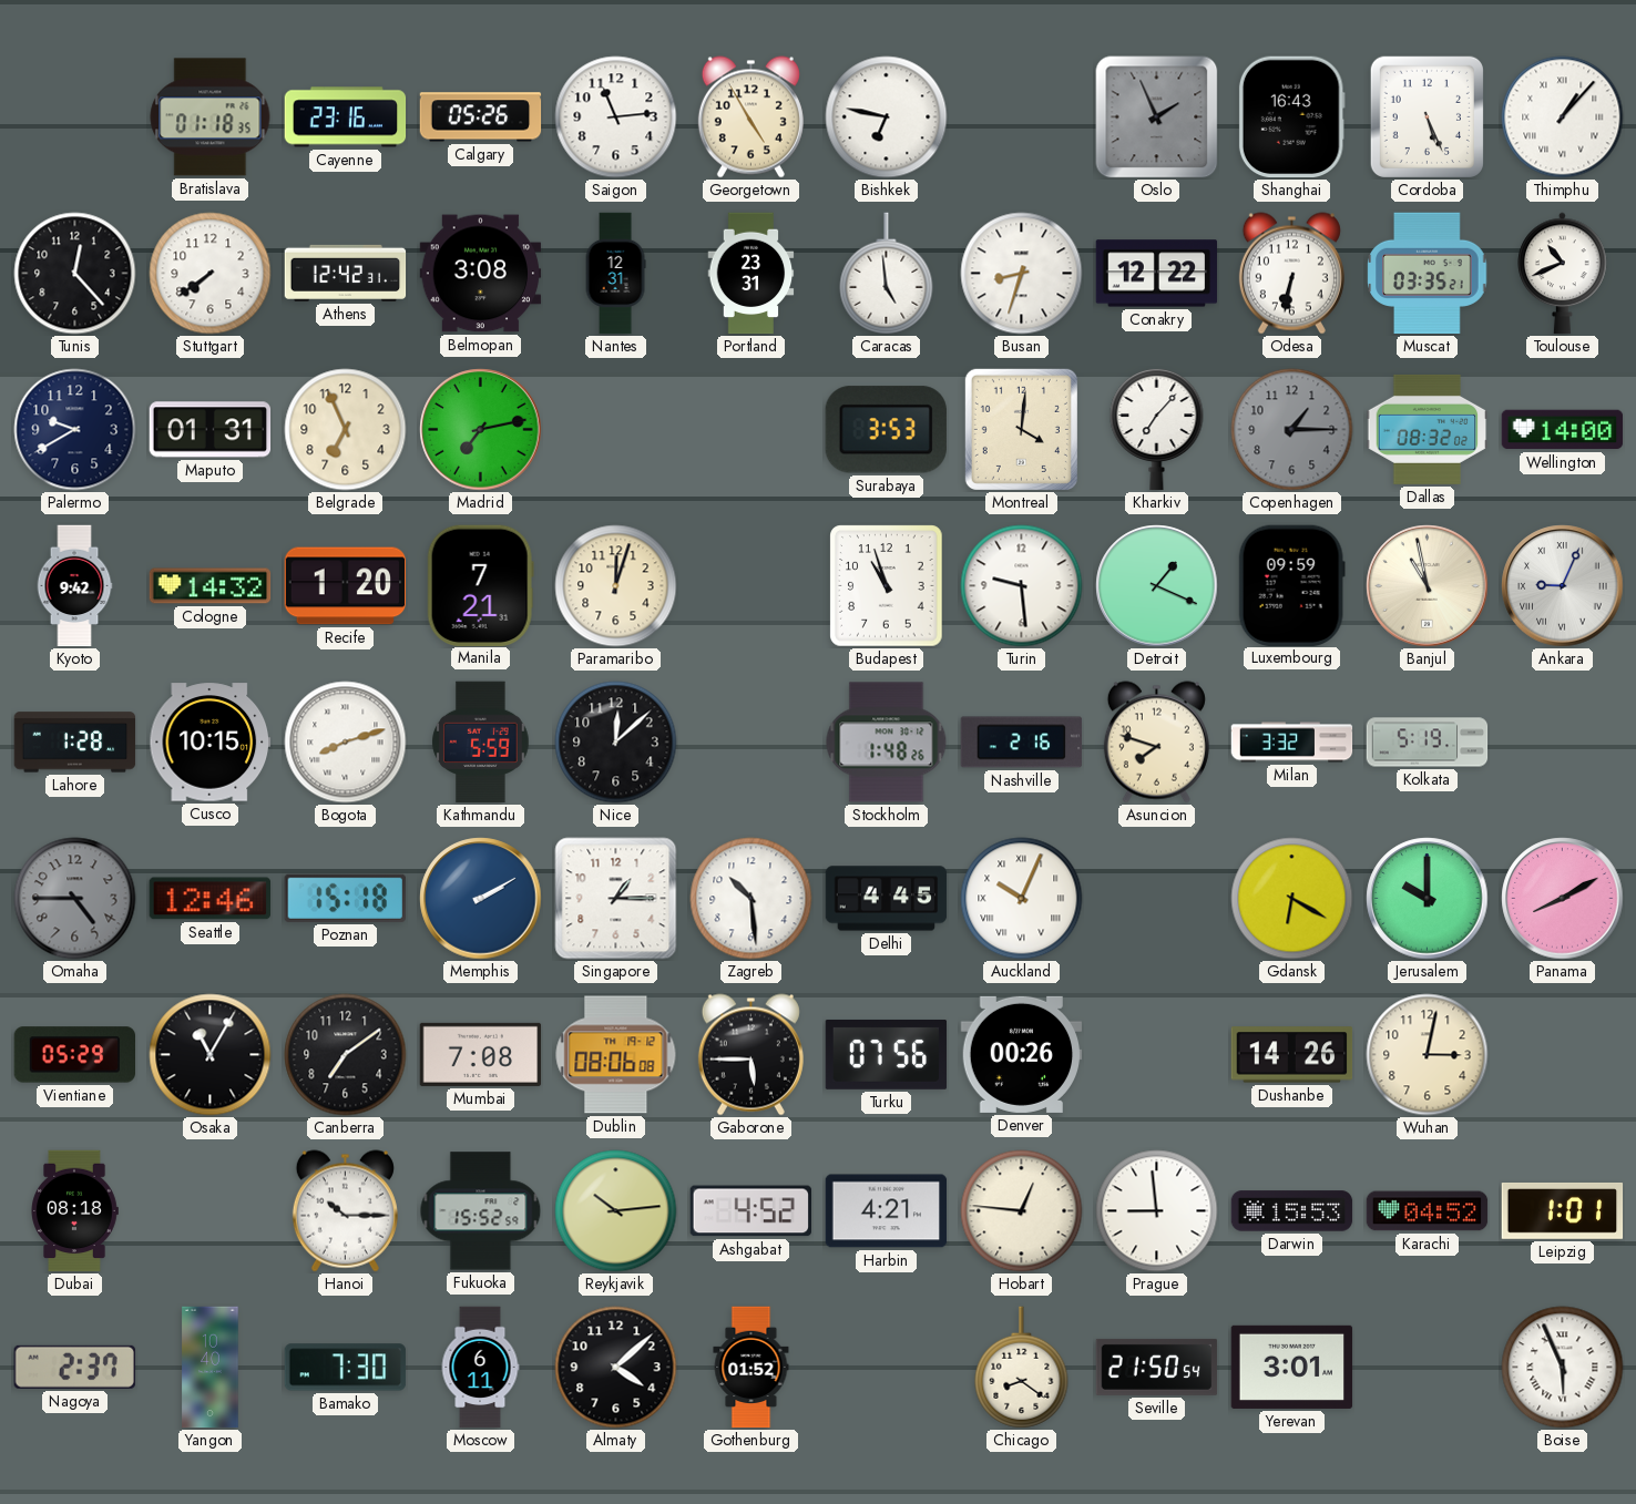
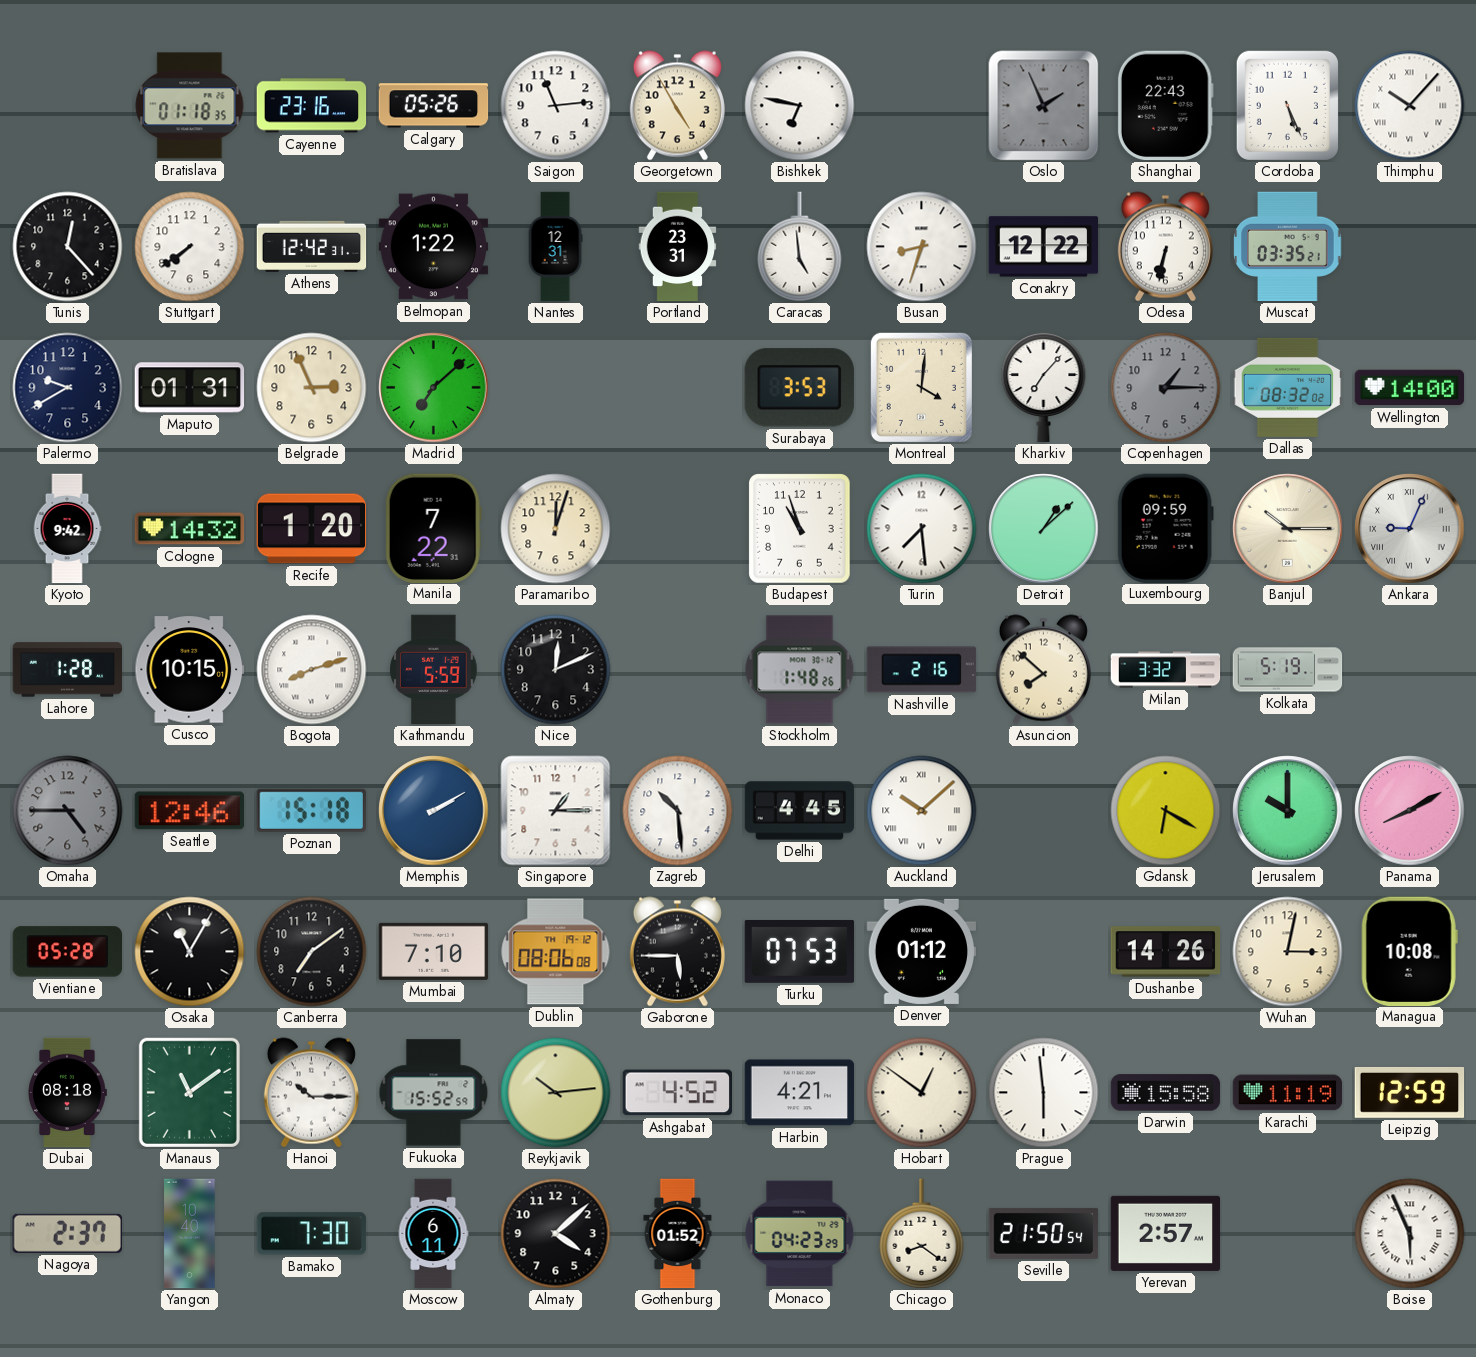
Shanghai: 16:43 -> 22:43
Thimphu: 1:07 -> 10:07
Belmopan: 3:08 -> 1:22
Toulouse: 10:41 -> none
Belgrade: 6:56 -> 2:56
Madrid: 7:13 -> 7:08
Manila: 7:21 -> 7:22
Turin: 9:29 -> 7:29
Detroit: 1:19 -> 1:08
Banjul: 10:58 -> 10:15
Nice: 12:08 -> 12:11
Asuncion: 7:48 -> 7:52
Auckland: 10:04 -> 10:08
Vientiane: 05:29 -> 05:28
Mumbai: 7:08 -> 7:10
Turku: 07:56 -> 07:53
Denver: 00:26 -> 01:12
Managua: none -> 10:08
Manaus: none -> 11:09
Hobart: 12:46 -> 12:51
Prague: 8:59 -> 5:59
Darwin: 15:53 -> 15:58
Karachi: 04:52 -> 11:19
Leipzig: 1:01 -> 12:59
Monaco: none -> 04:23
Yerevan: 3:01 -> 2:57
